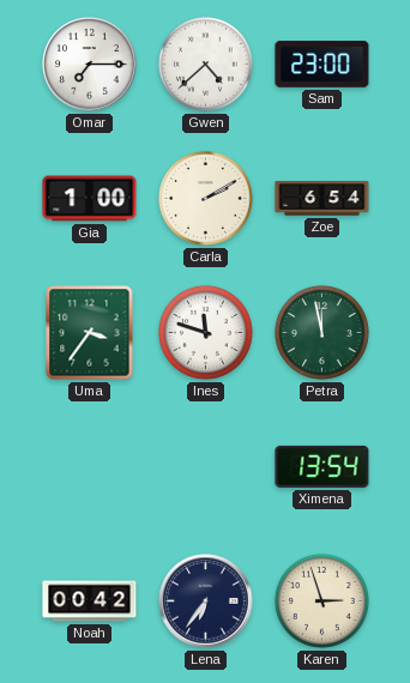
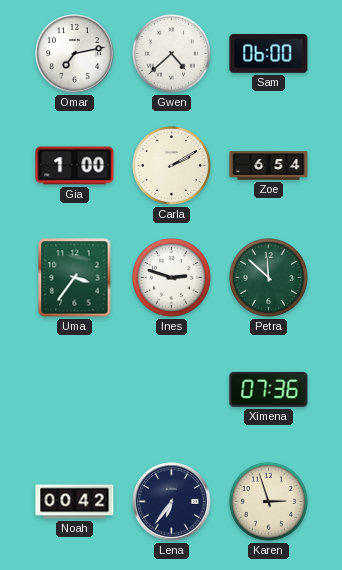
Omar: 7:15 -> 7:13
Sam: 23:00 -> 06:00
Ines: 11:48 -> 2:48
Petra: 11:58 -> 11:52
Ximena: 13:54 -> 07:36
